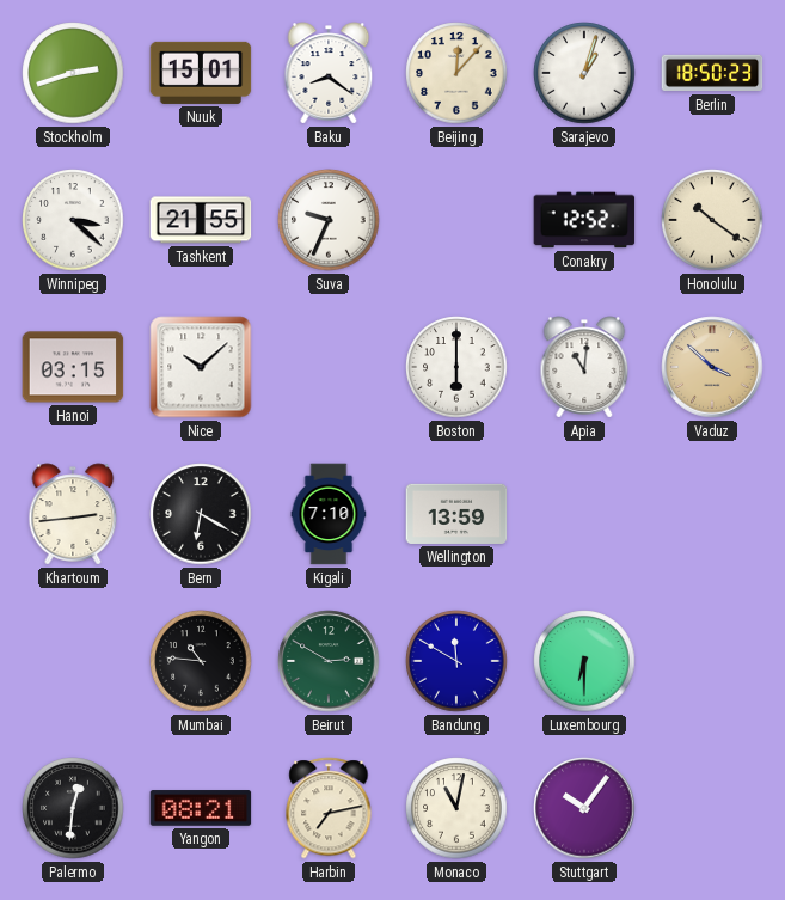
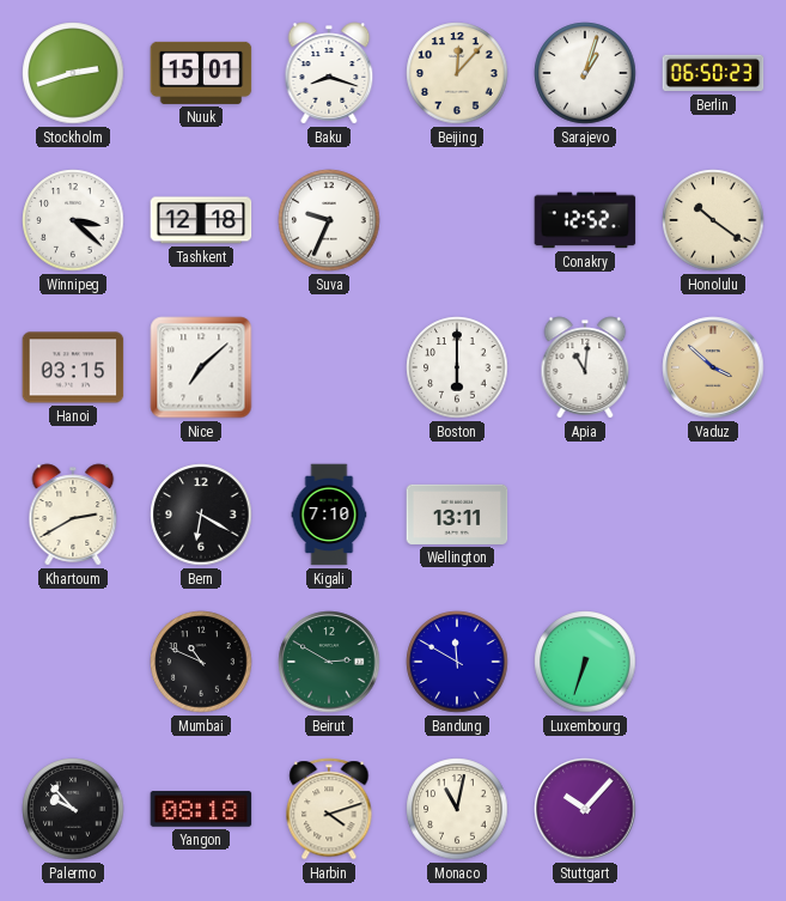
Baku: 8:21 -> 8:18
Berlin: 18:50 -> 06:50
Tashkent: 21:55 -> 12:18
Nice: 10:08 -> 7:08
Khartoum: 2:44 -> 2:40
Wellington: 13:59 -> 13:11
Mumbai: 10:46 -> 10:49
Luxembourg: 6:30 -> 6:33
Palermo: 12:31 -> 9:53
Yangon: 08:21 -> 08:18
Harbin: 7:13 -> 4:12
Stuttgart: 10:06 -> 10:07
